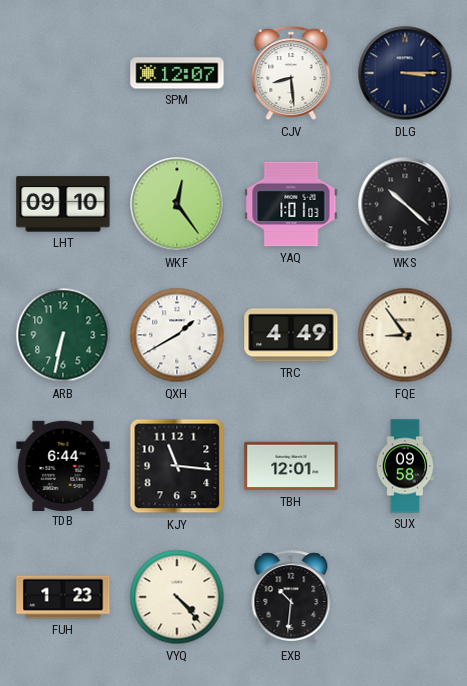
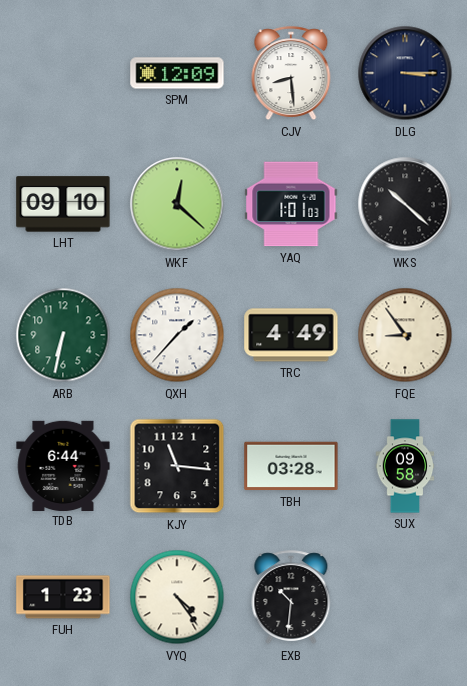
SPM: 12:07 -> 12:09
WKF: 12:24 -> 12:22
QXH: 1:40 -> 1:37
TBH: 12:01 -> 03:28
VYQ: 4:23 -> 4:24
